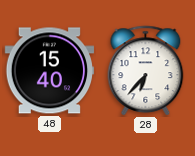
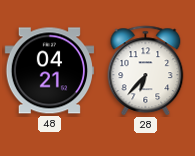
48: 15:40 -> 04:21
